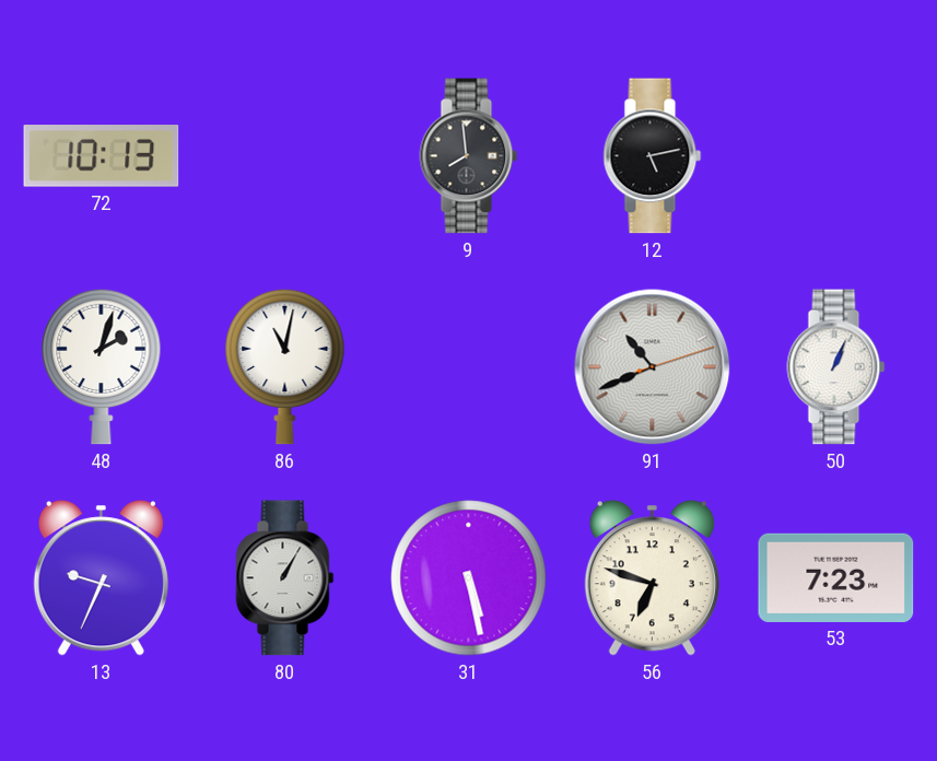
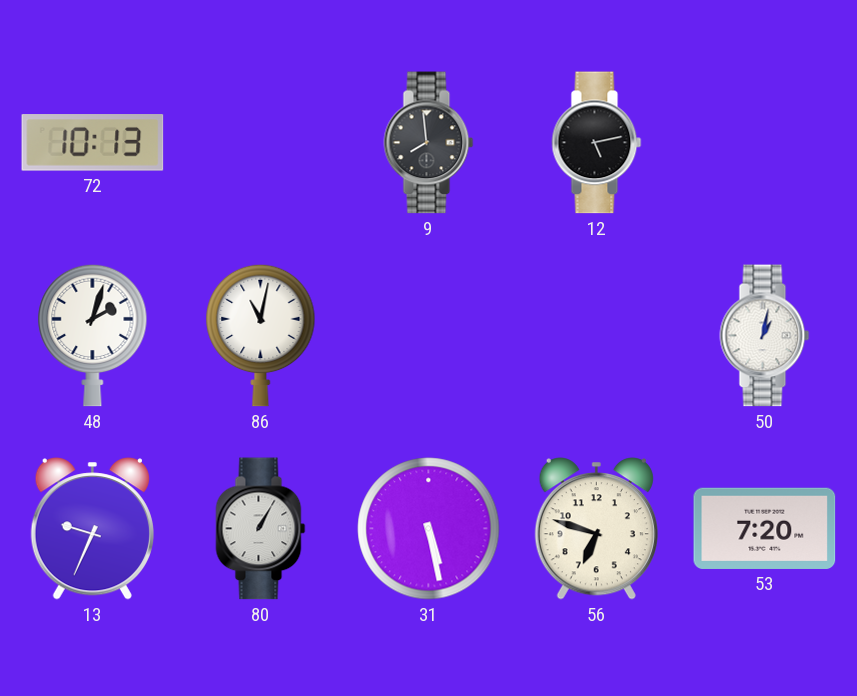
91: 10:41 -> none
50: 1:04 -> 1:02
53: 7:23 -> 7:20
